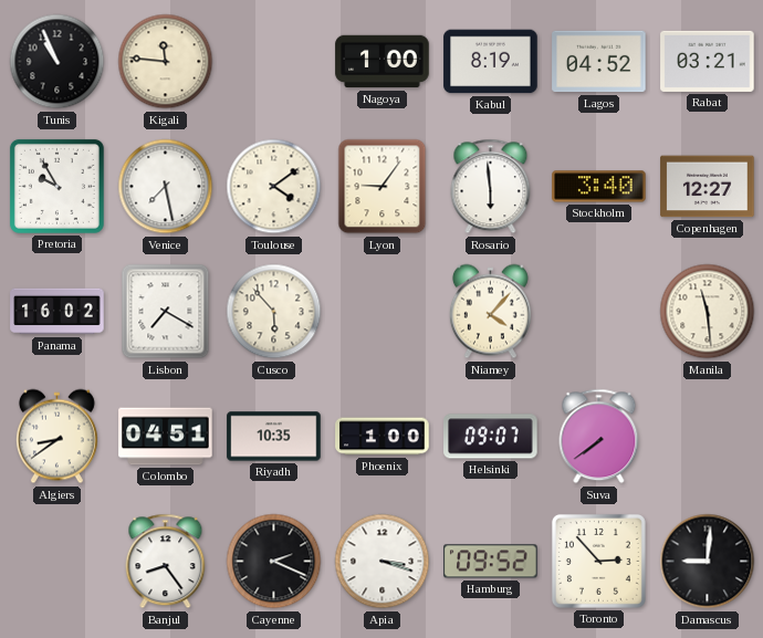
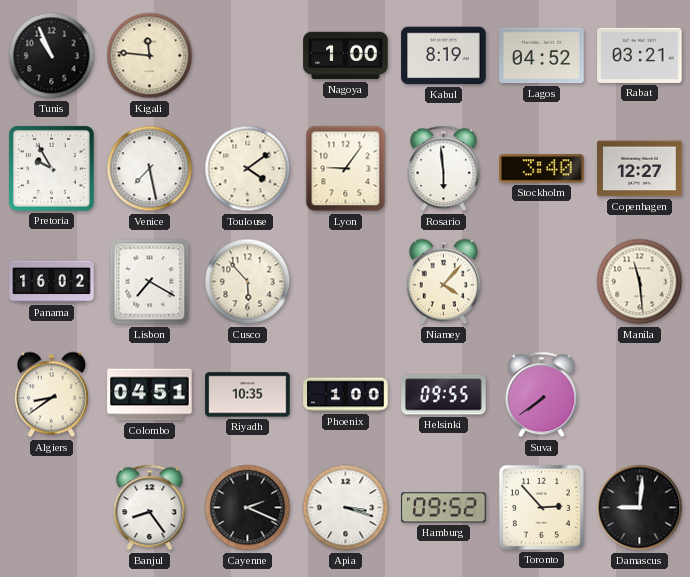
Helsinki: 09:07 -> 09:55
